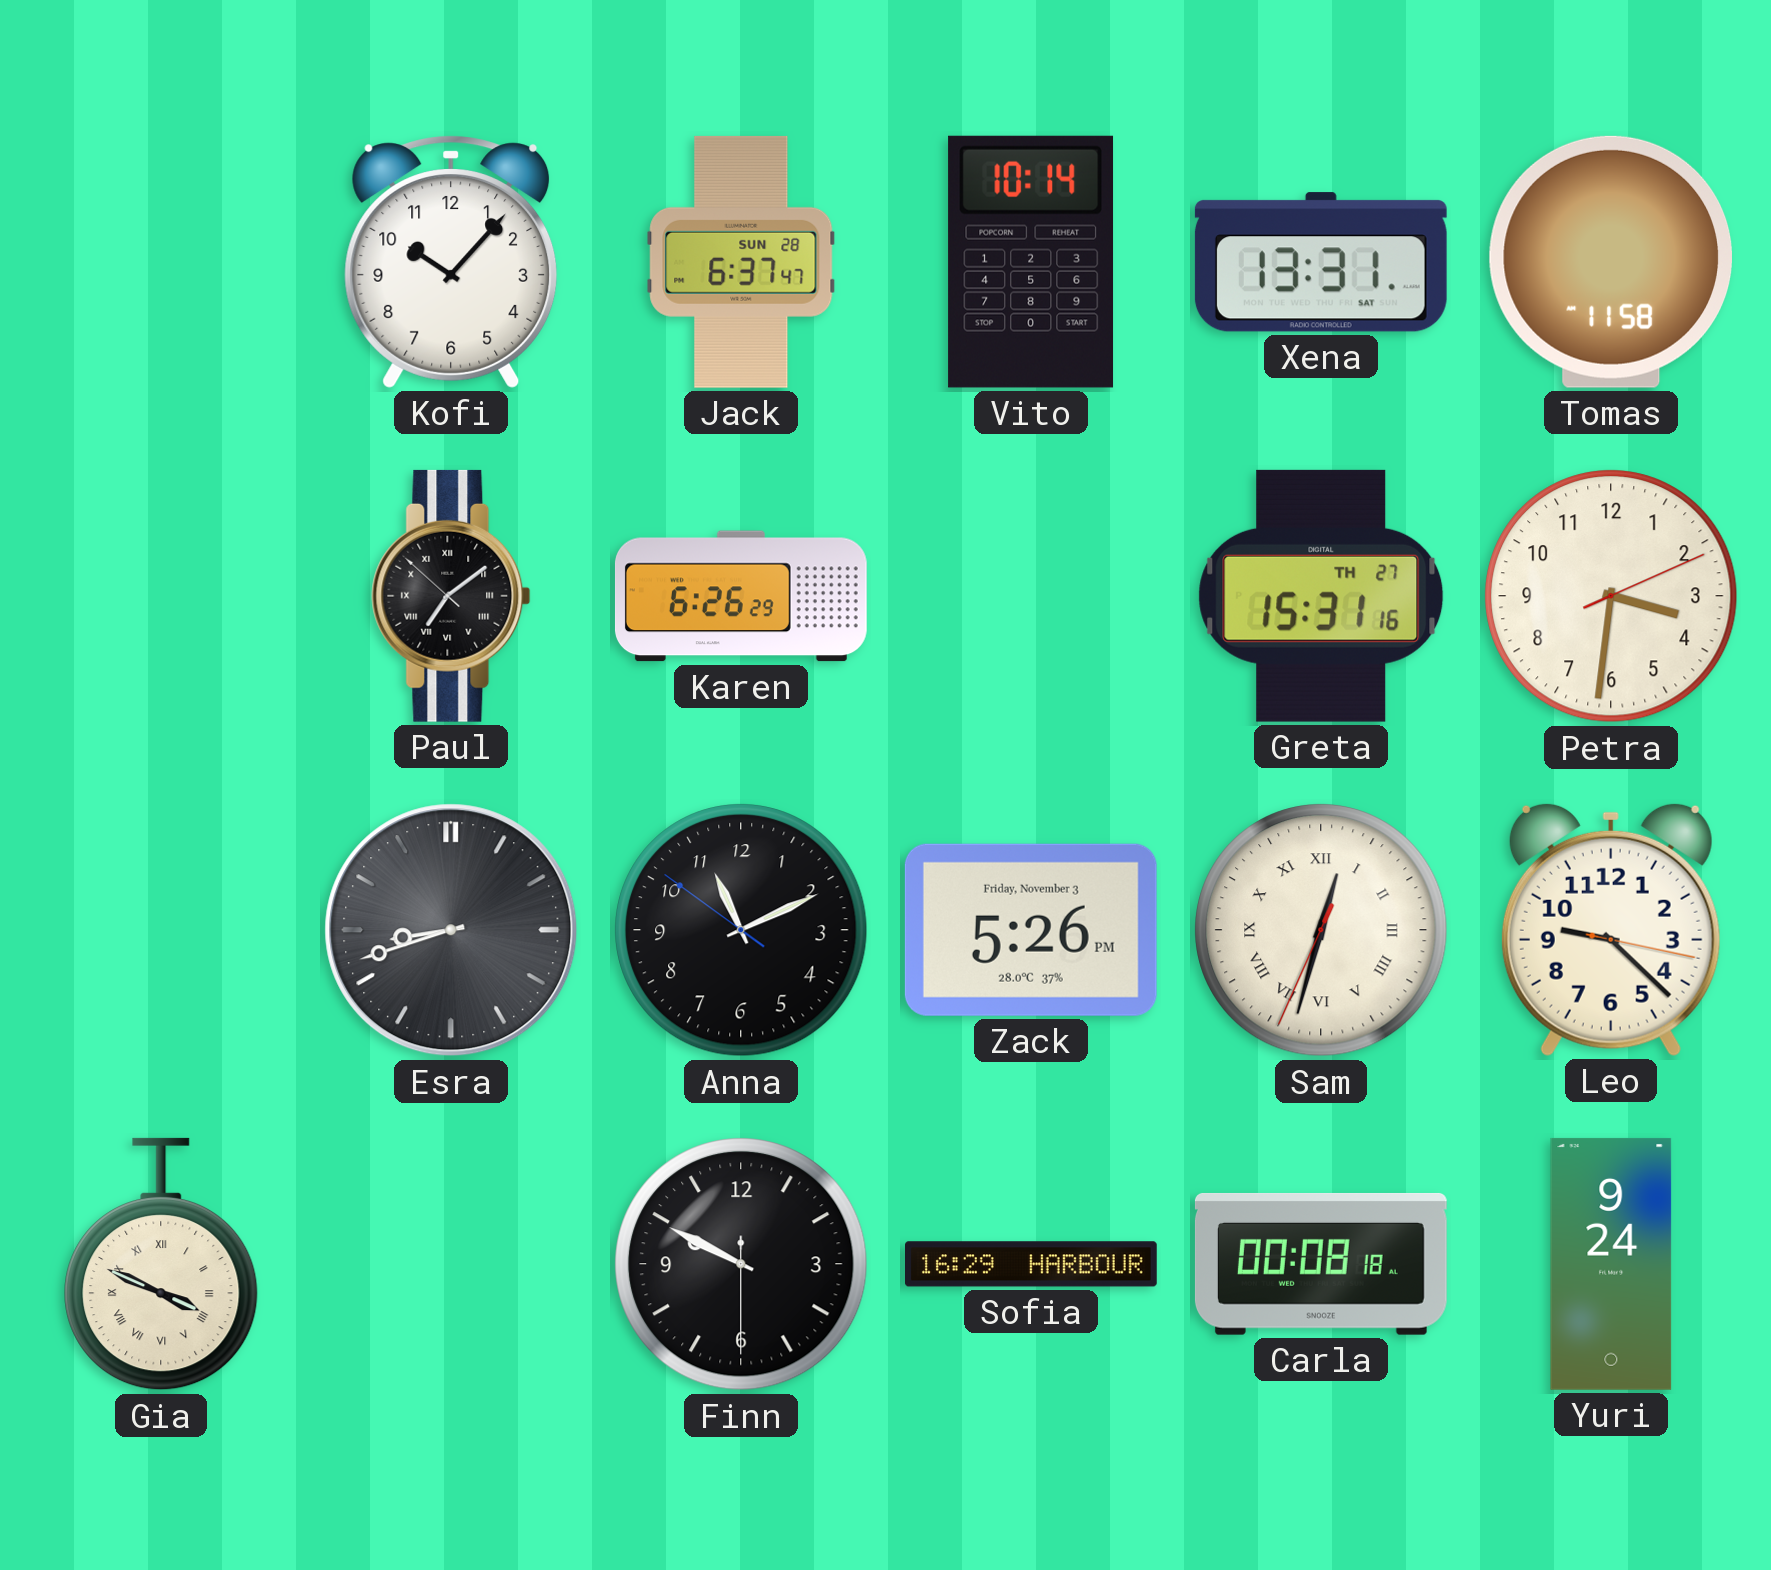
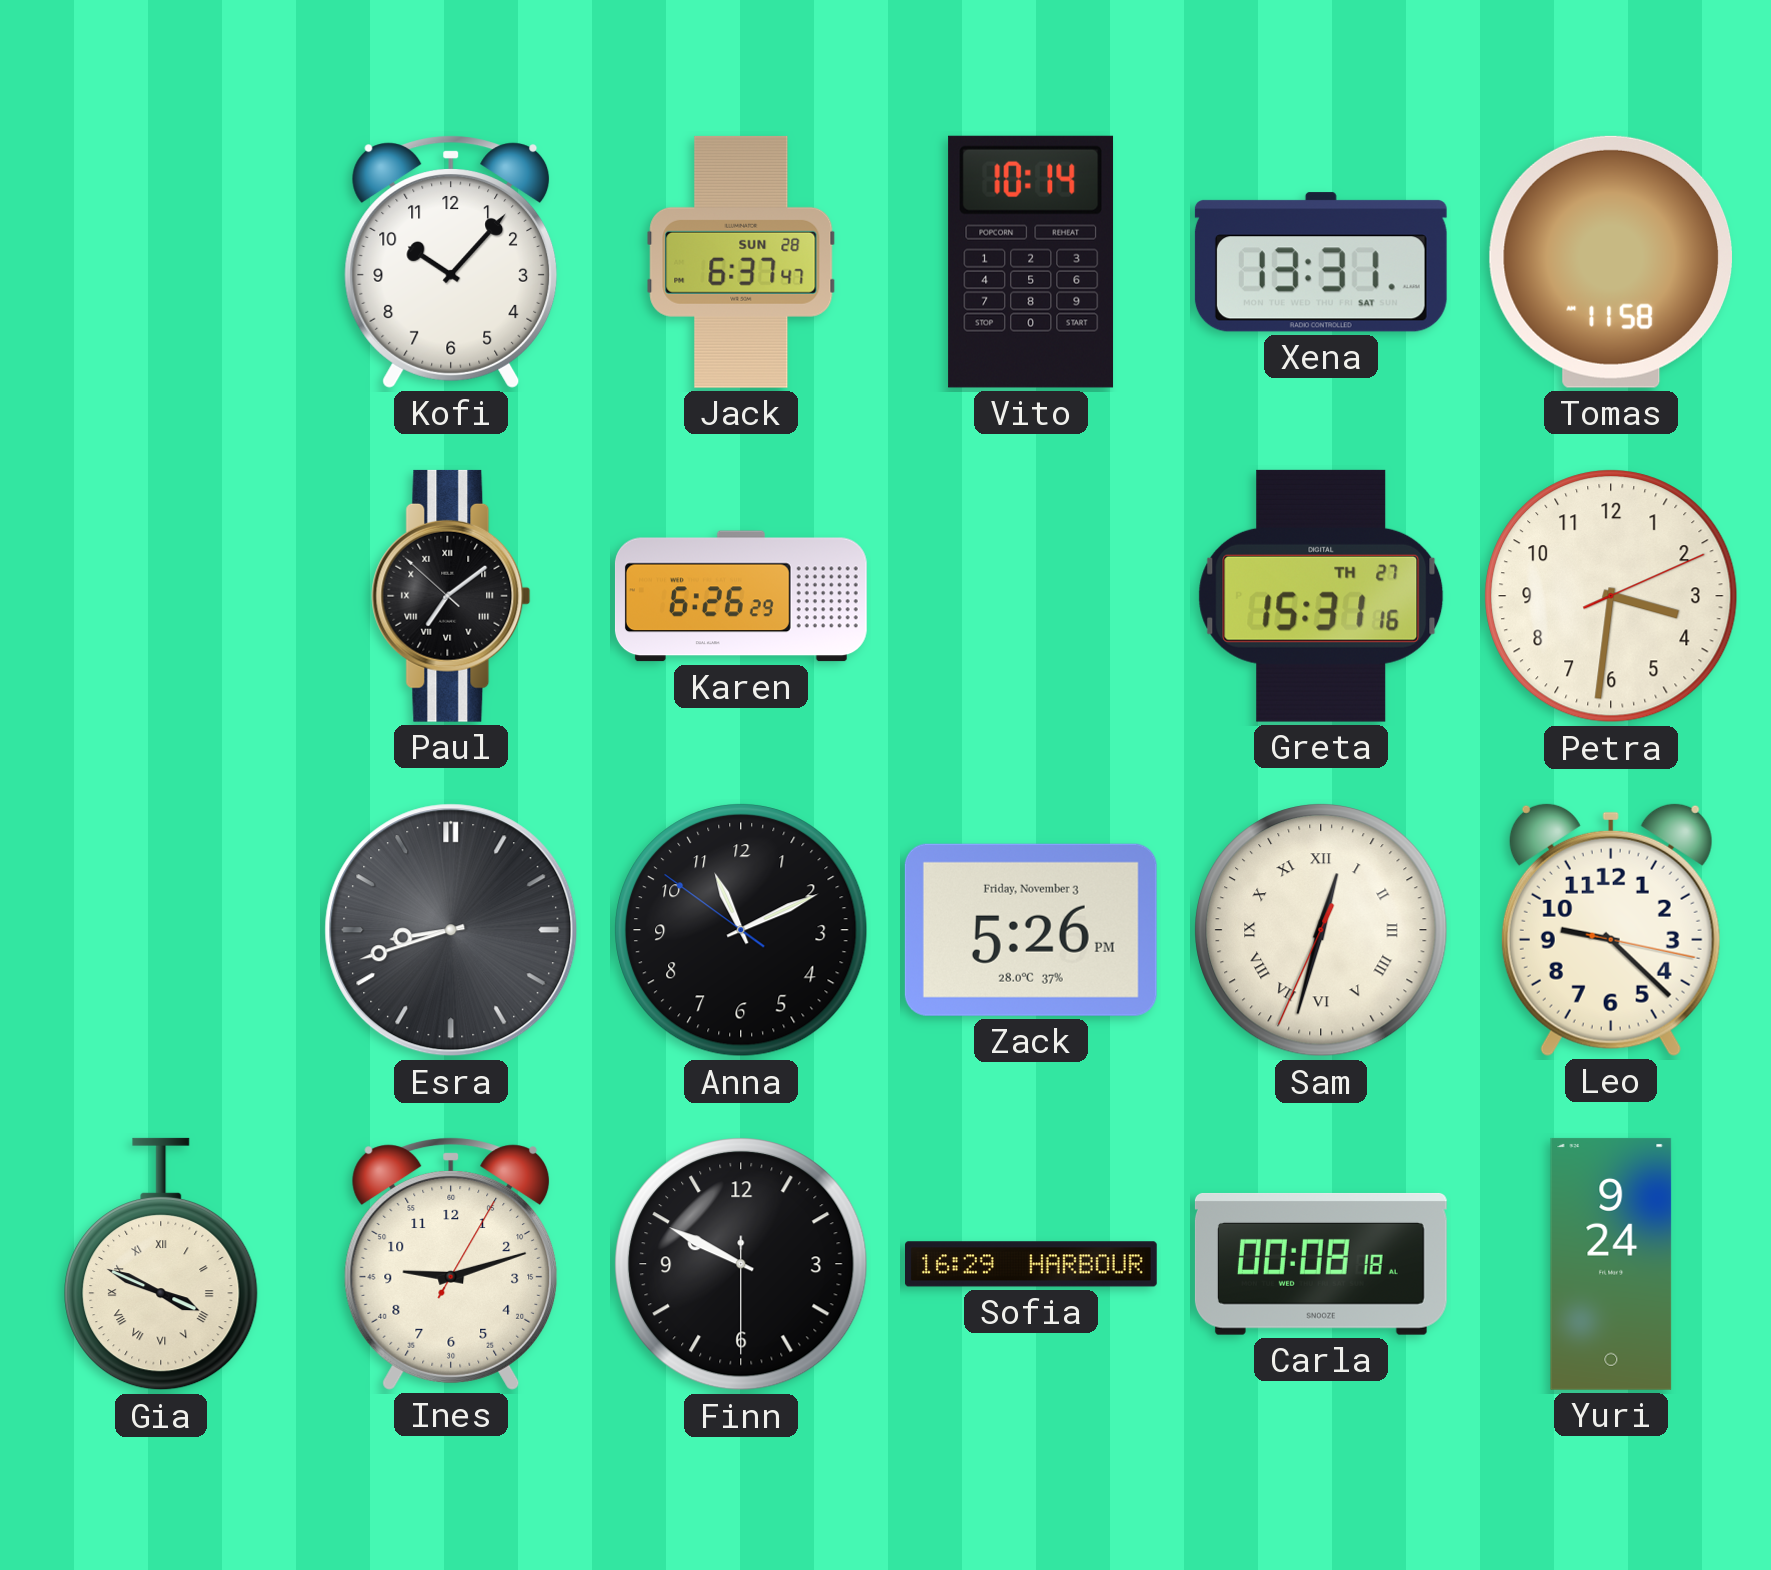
Ines: none -> 9:12
